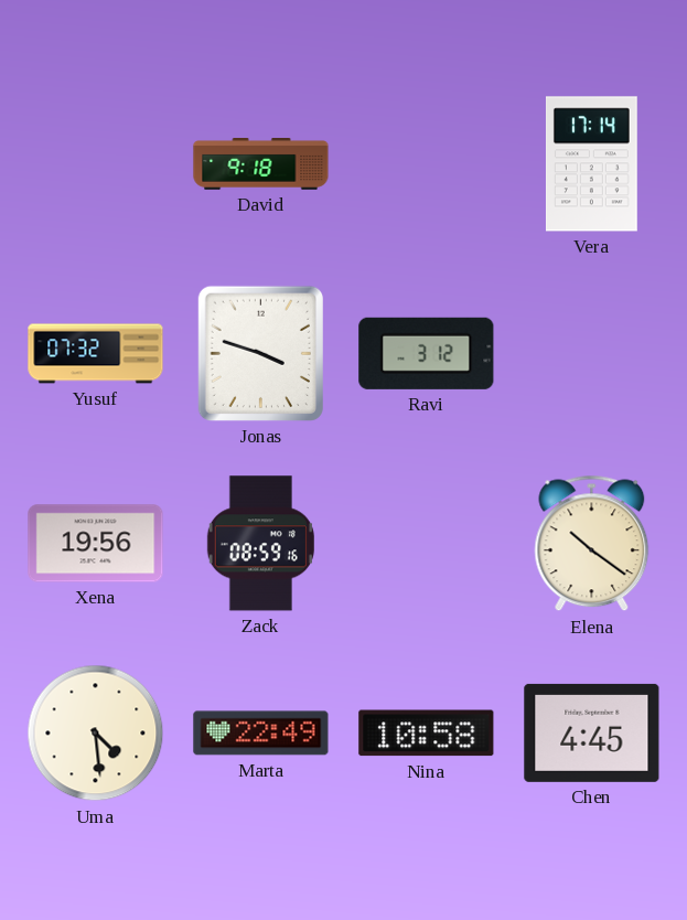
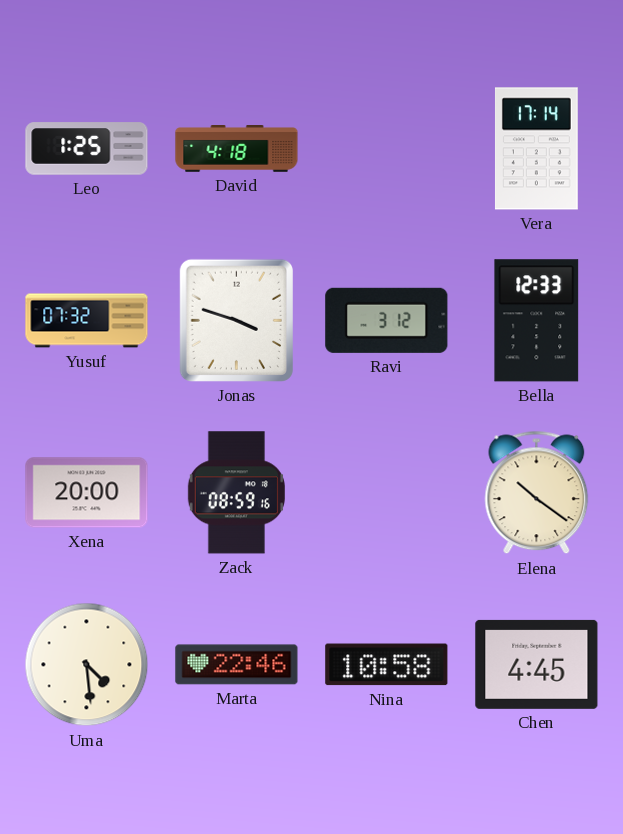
Leo: none -> 1:25
David: 9:18 -> 4:18
Bella: none -> 12:33
Xena: 19:56 -> 20:00
Marta: 22:49 -> 22:46
